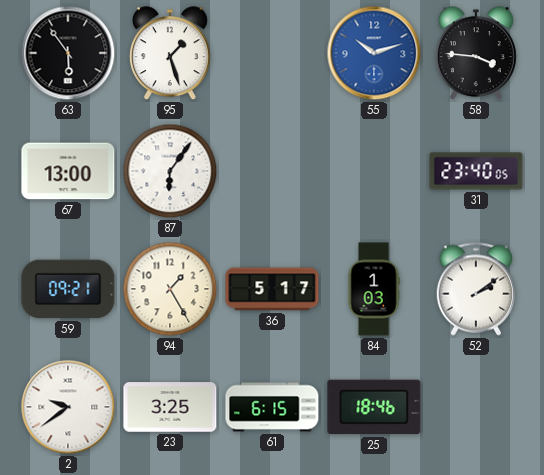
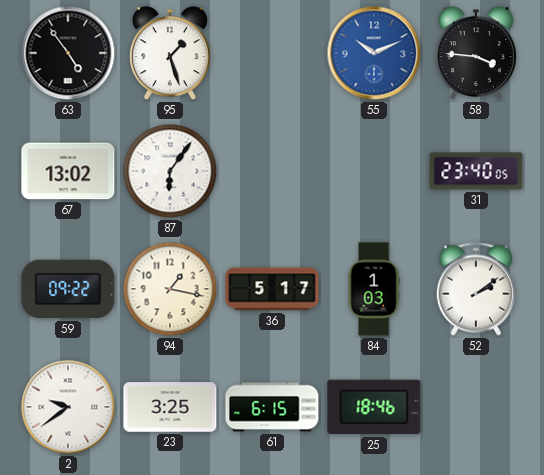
63: 5:54 -> 4:54
55: 10:12 -> 10:11
67: 13:00 -> 13:02
59: 09:21 -> 09:22
94: 1:25 -> 1:17
